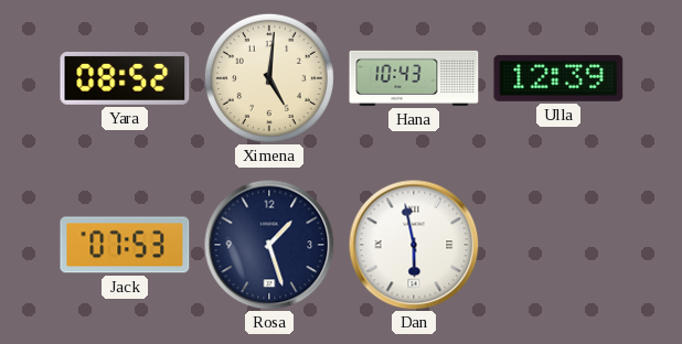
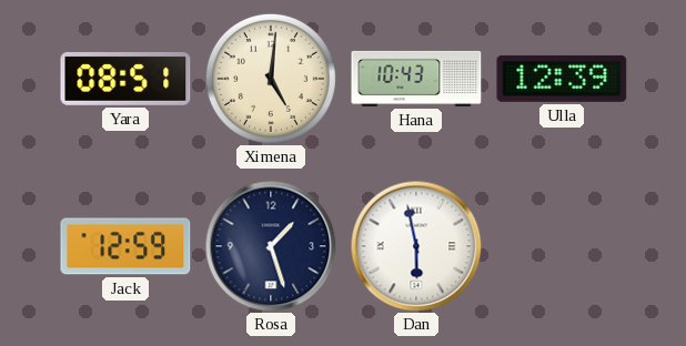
Yara: 08:52 -> 08:51
Jack: 07:53 -> 12:59
